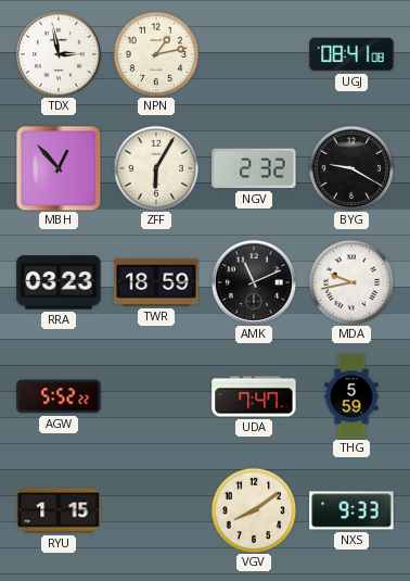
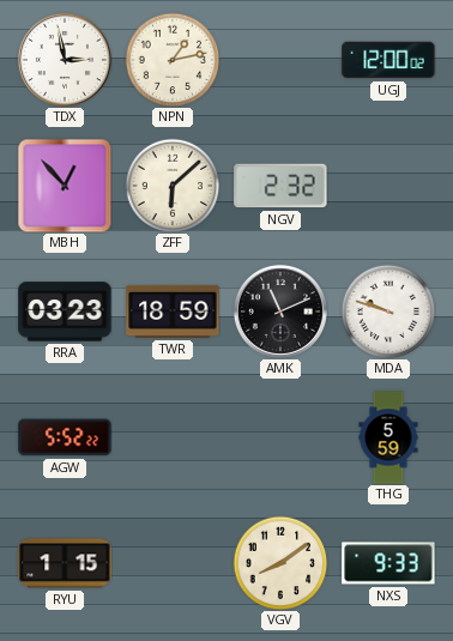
UGJ: 08:41 -> 12:00
ZFF: 6:05 -> 6:08
BYG: 9:20 -> none
MDA: 9:43 -> 9:48
UDA: 7:47 -> none
